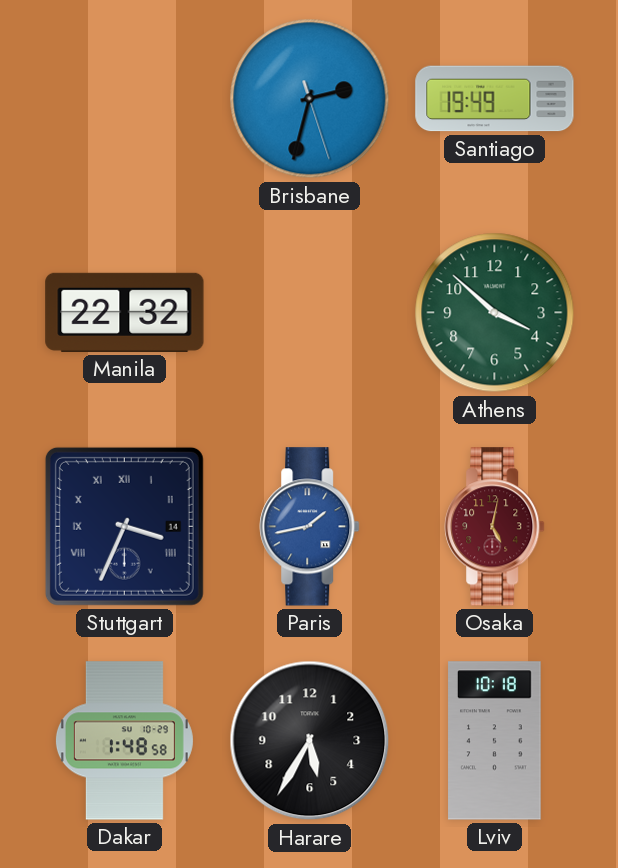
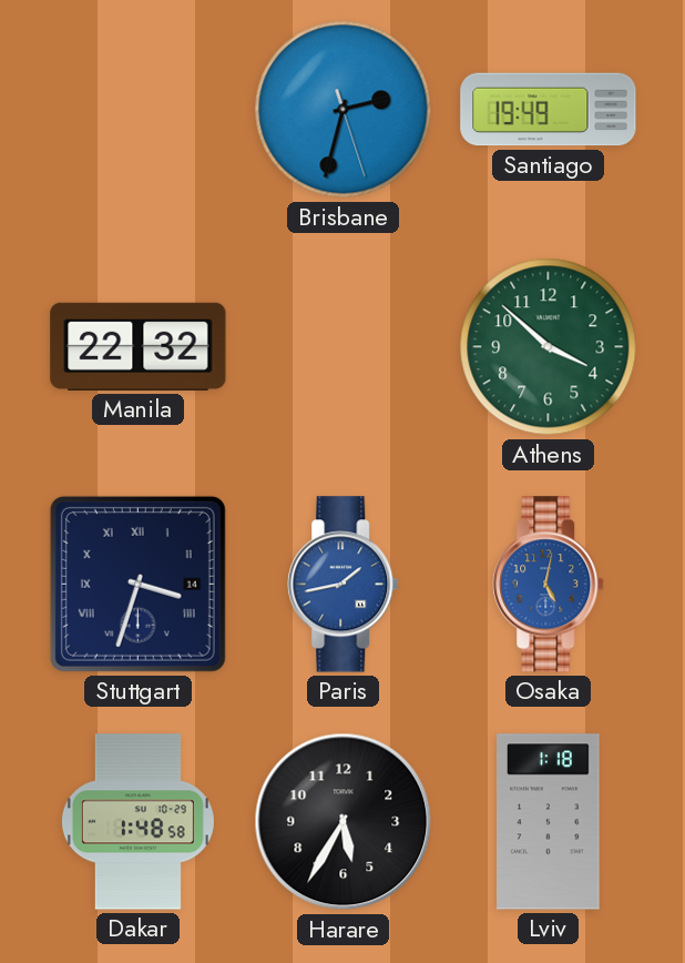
Stuttgart: 3:34 -> 3:33
Osaka dial: burgundy -> blue
Lviv: 10:18 -> 1:18
